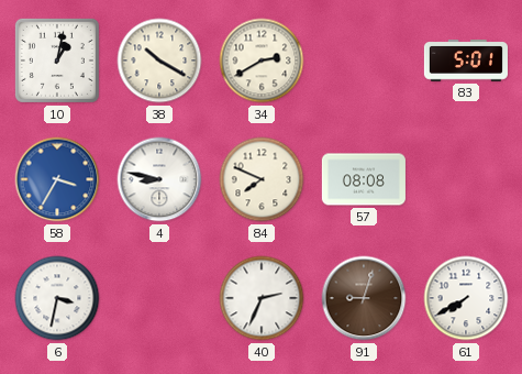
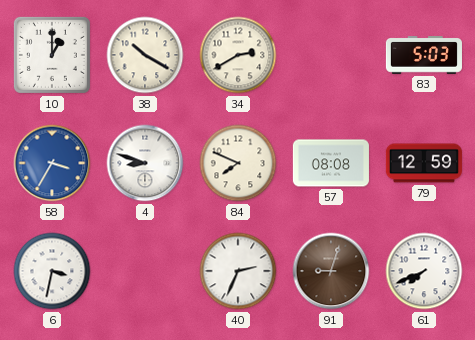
10: 1:02 -> 1:00
83: 5:01 -> 5:03
4: 8:47 -> 8:48
79: none -> 12:59
61: 7:40 -> 7:41
